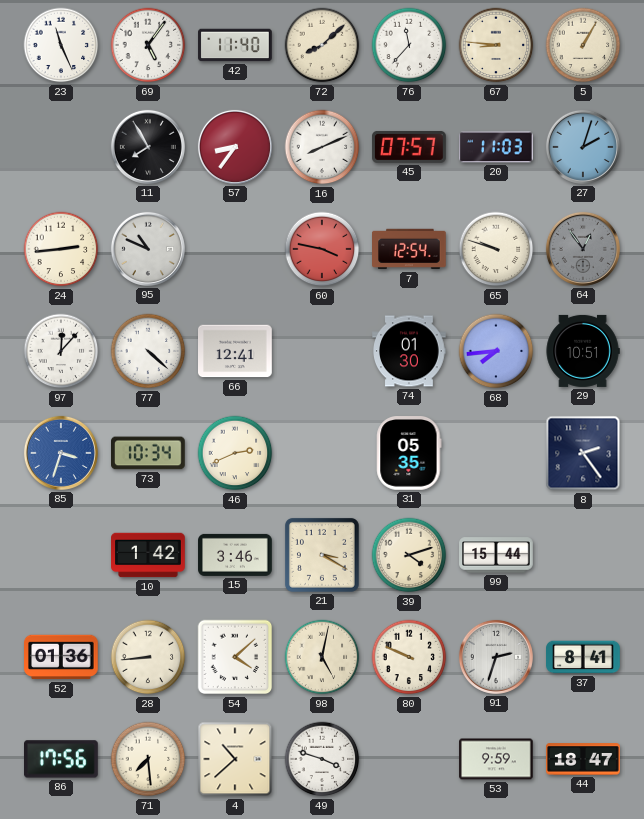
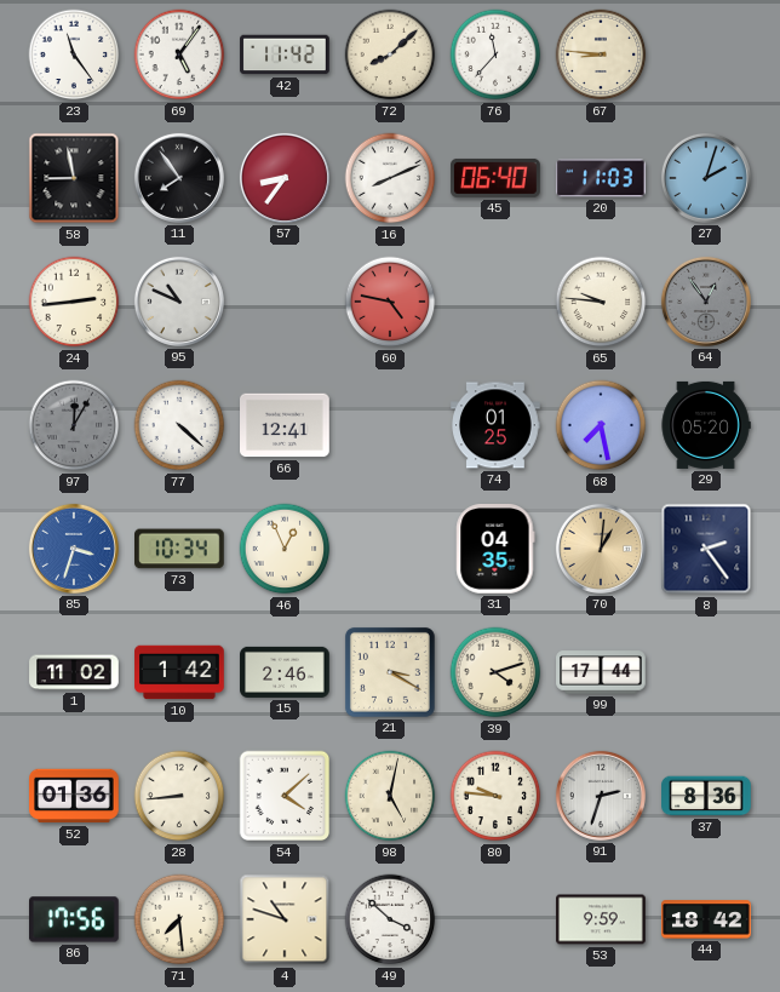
23: 11:26 -> 11:24
42: 11:40 -> 11:42
5: 1:05 -> none
58: none -> 8:58
11: 7:55 -> 7:54
45: 07:57 -> 06:40
60: 3:47 -> 4:47
7: 12:54 -> none
65: 9:48 -> 9:46
97: 12:07 -> 12:05
97 dial: white -> grey
74: 01:30 -> 01:25
68: 7:44 -> 7:28
29: 10:51 -> 05:20
46: 2:41 -> 12:56
31: 05:35 -> 04:35
70: none -> 1:01
1: none -> 11:02
15: 3:46 -> 2:46
99: 15:44 -> 17:44
80: 9:49 -> 9:46
37: 8:41 -> 8:36
4: 10:38 -> 10:48
49: 3:48 -> 3:52
44: 18:47 -> 18:42
